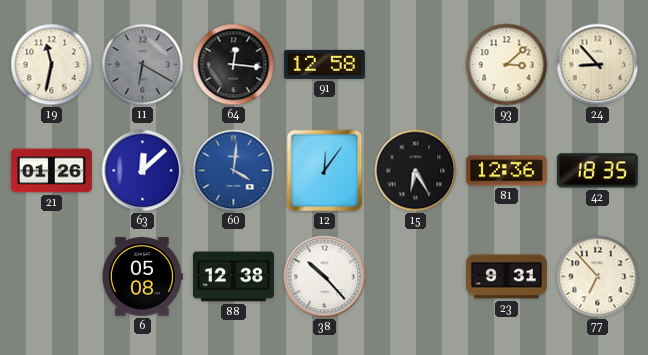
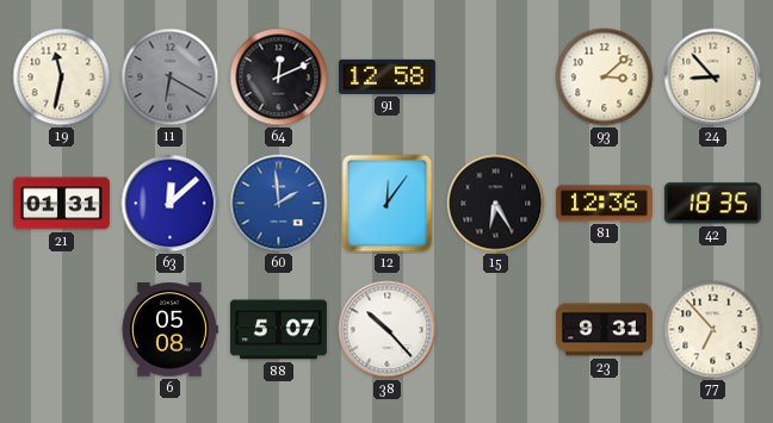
64: 12:16 -> 12:11
21: 01:26 -> 01:31
60: 4:01 -> 1:59
88: 12:38 -> 5:07
